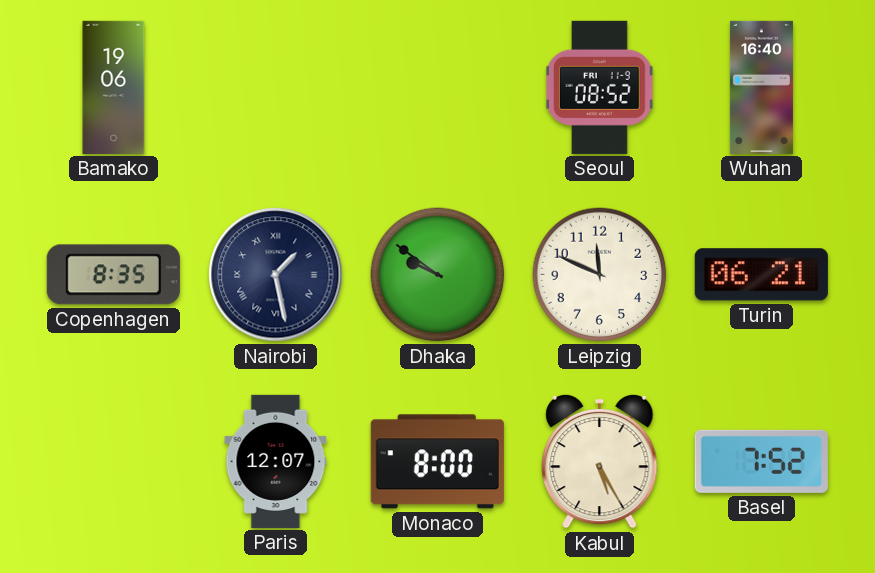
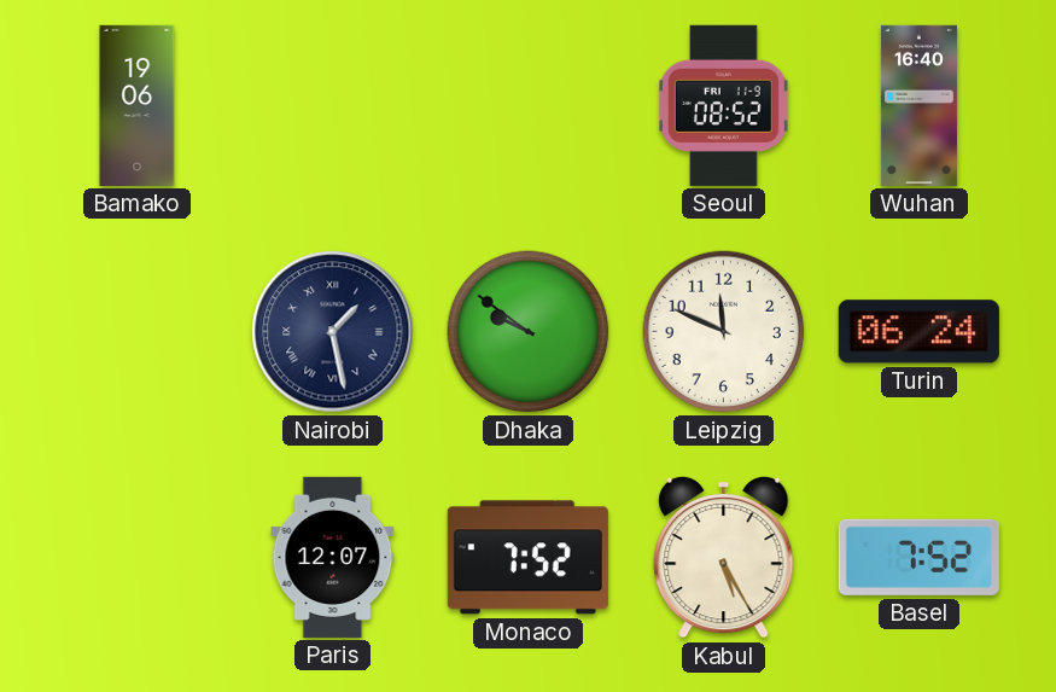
Copenhagen: 8:35 -> none
Turin: 06:21 -> 06:24
Monaco: 8:00 -> 7:52
